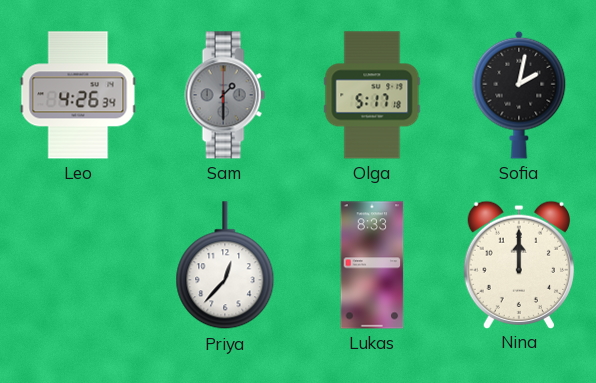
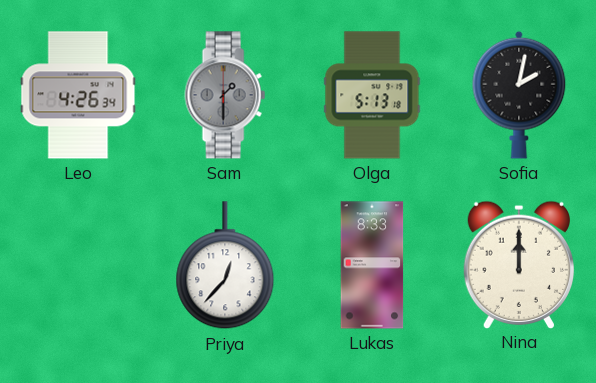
Olga: 5:17 -> 5:13
